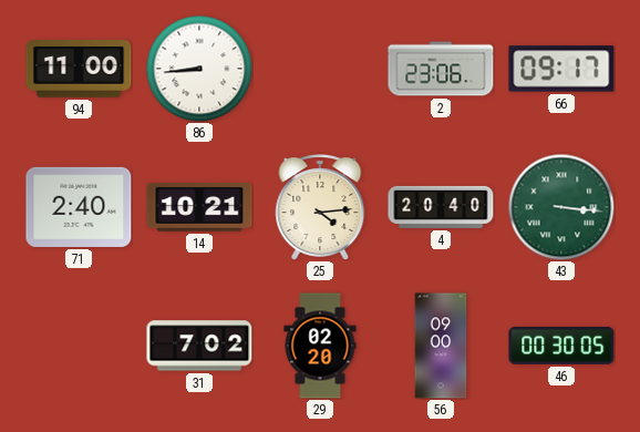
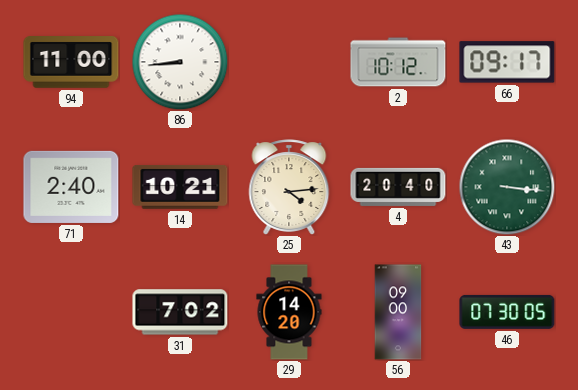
2: 23:06 -> 10:12
29: 02:20 -> 14:20
46: 00:30 -> 07:30
